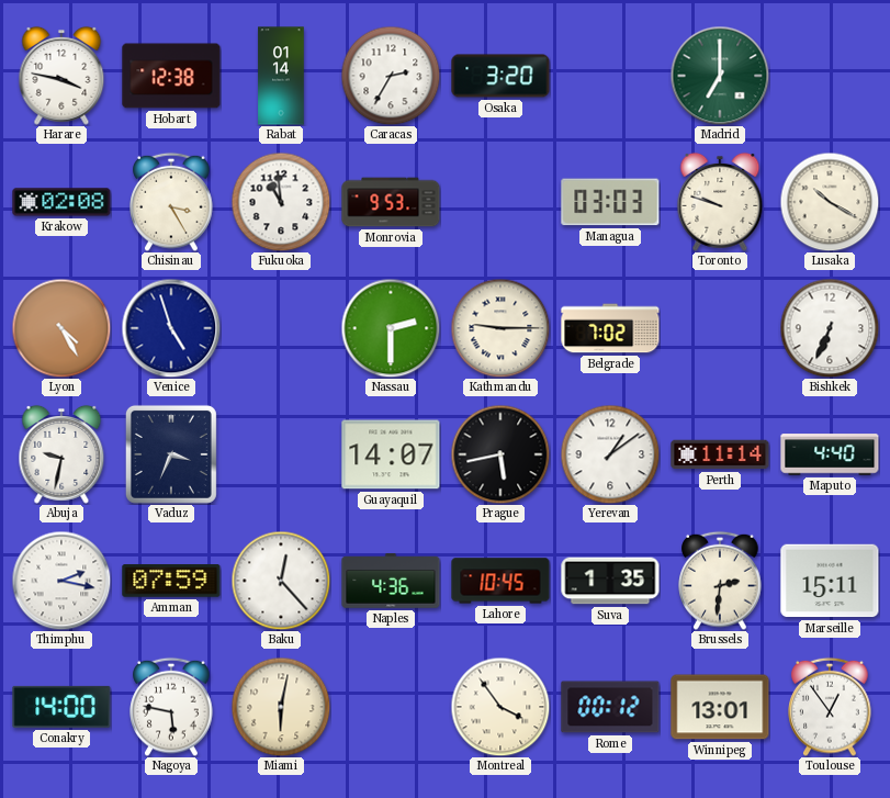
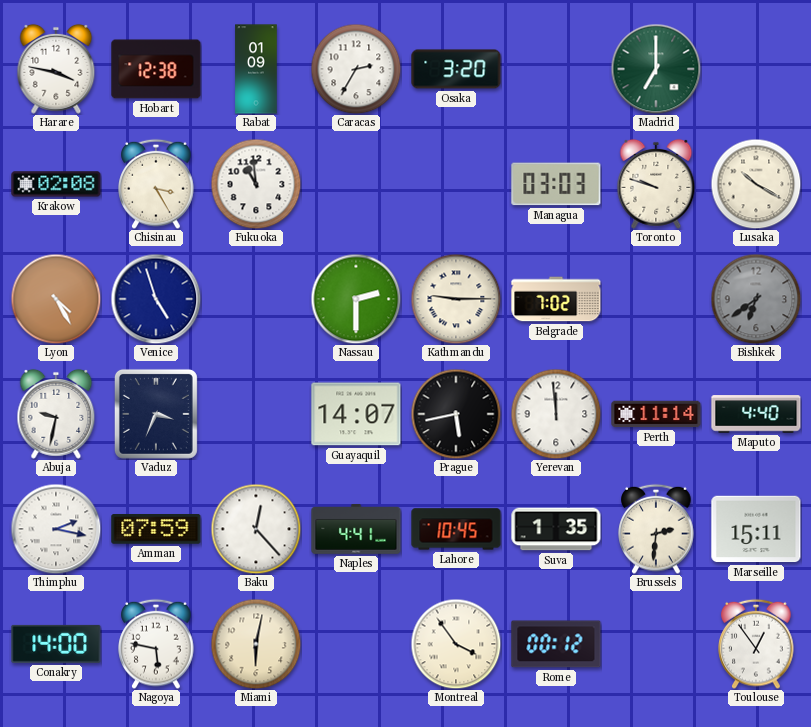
Rabat: 01:14 -> 01:09
Monrovia: 9:53 -> none
Bishkek: 6:34 -> 6:39
Bishkek dial: white -> grey
Yerevan: 1:09 -> 11:59
Naples: 4:36 -> 4:41
Winnipeg: 13:01 -> none
